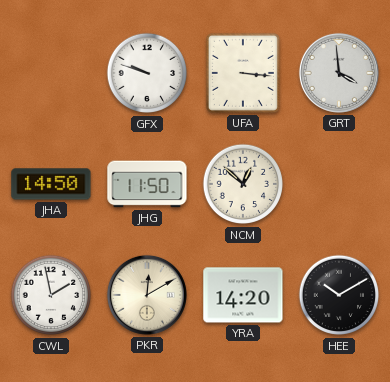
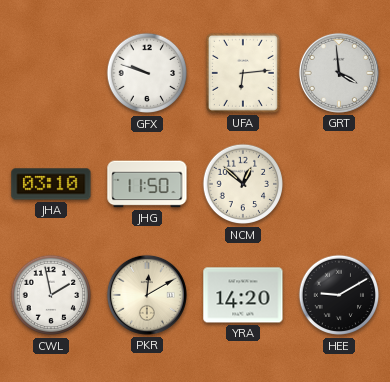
UFA: 3:16 -> 6:14
JHA: 14:50 -> 03:10
HEE: 10:10 -> 9:10
